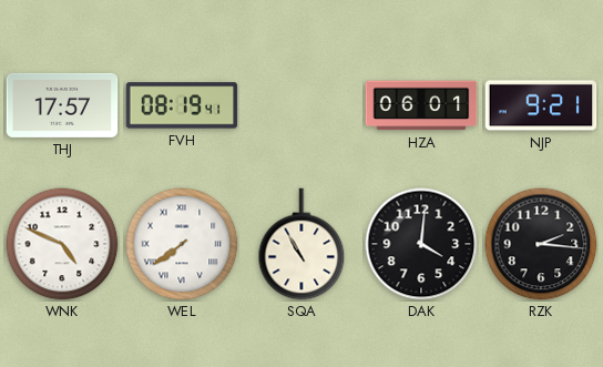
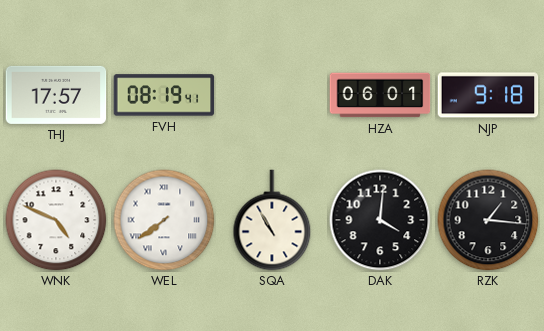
NJP: 9:21 -> 9:18
RZK: 2:16 -> 1:16
